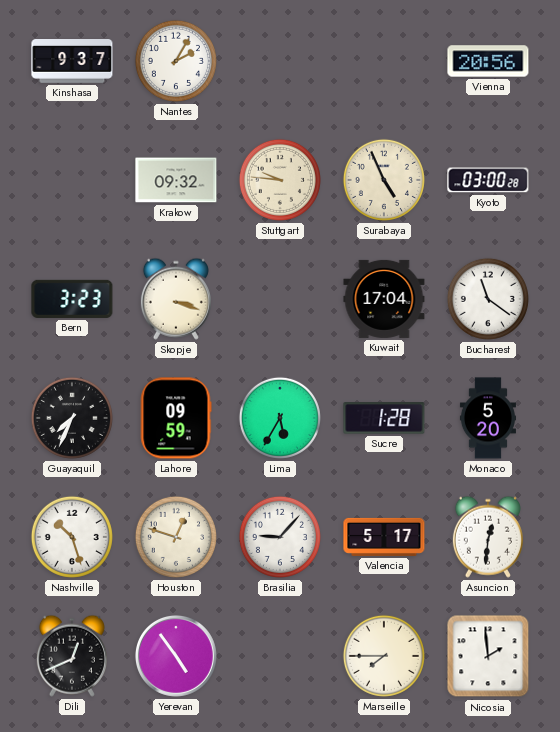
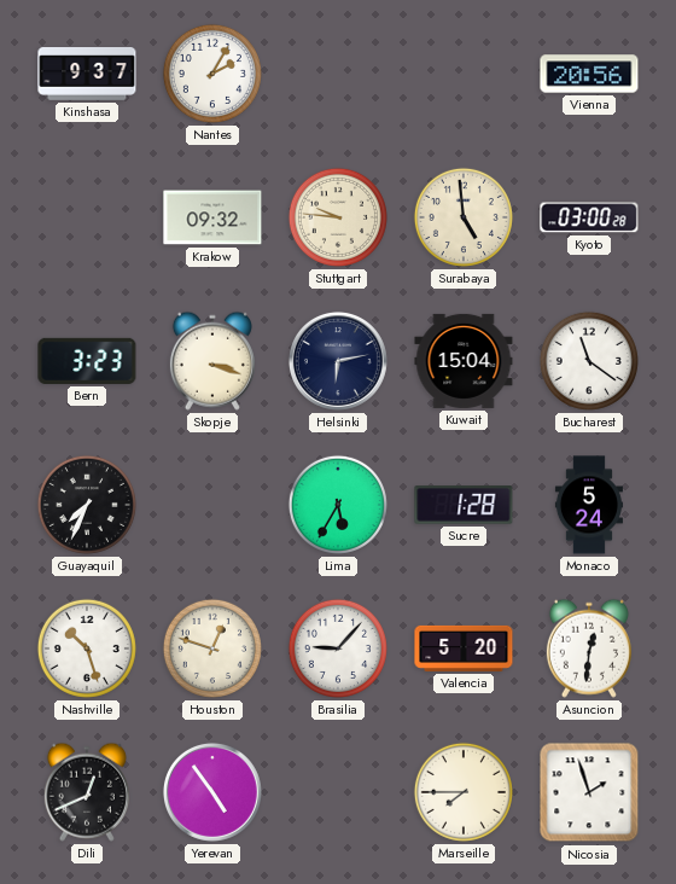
Surabaya: 4:56 -> 4:59
Helsinki: none -> 6:13
Kuwait: 17:04 -> 15:04
Lahore: 09:59 -> none
Monaco: 5:20 -> 5:24
Valencia: 5:17 -> 5:20
Nicosia: 1:59 -> 1:57
